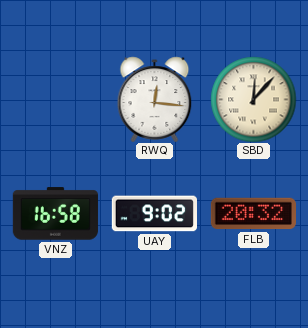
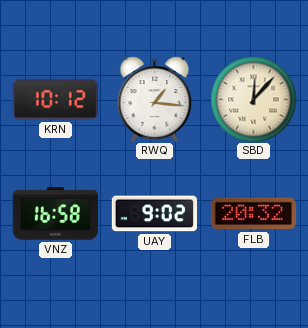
KRN: none -> 10:12
RWQ: 12:16 -> 1:16
